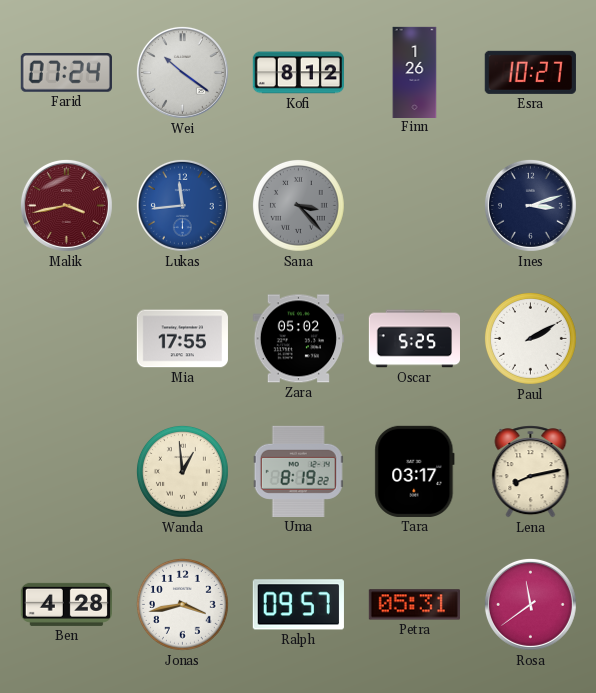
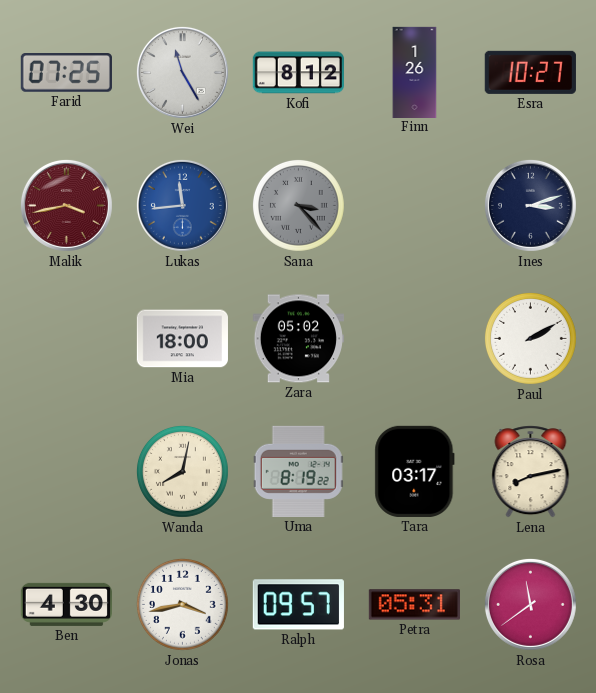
Farid: 07:24 -> 07:25
Wei: 10:21 -> 11:25
Mia: 17:55 -> 18:00
Oscar: 5:25 -> none
Wanda: 12:59 -> 8:02
Ben: 4:28 -> 4:30
